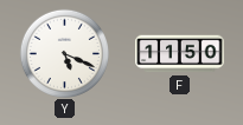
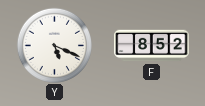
F: 11:50 -> 8:52
